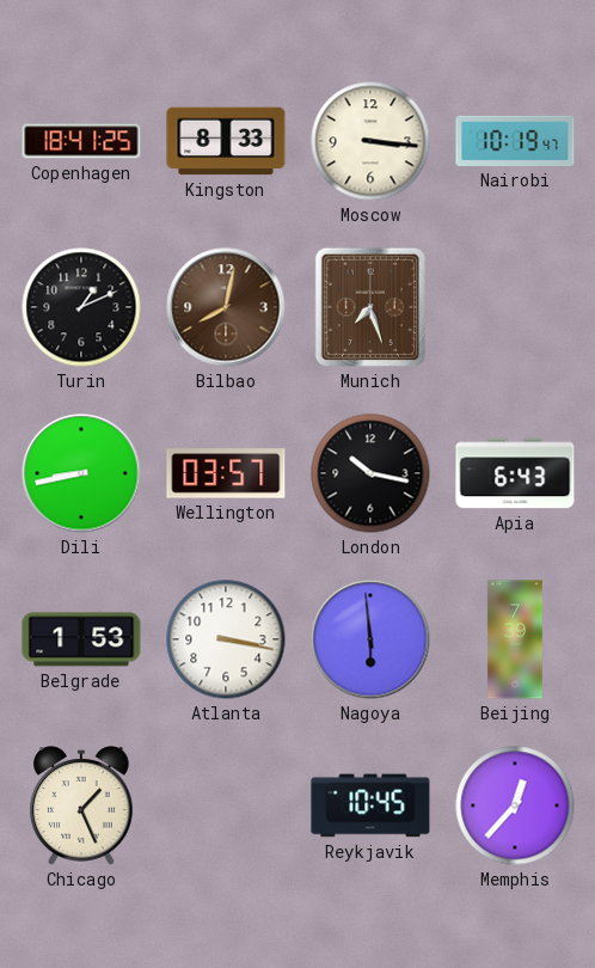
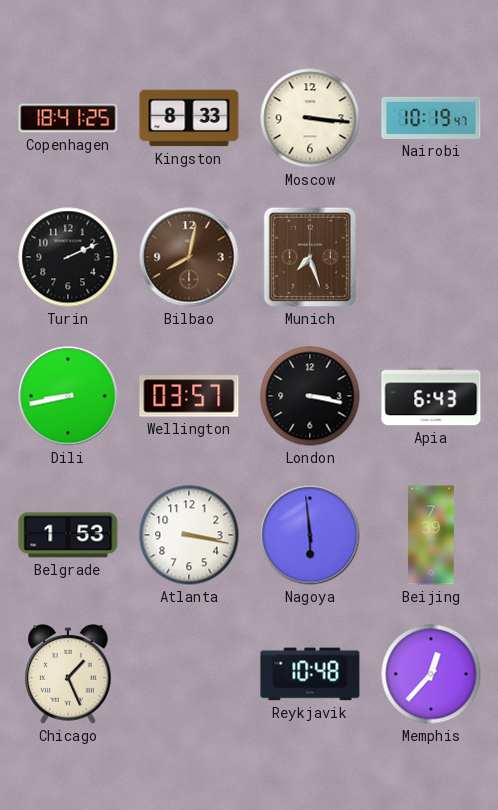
Turin: 1:11 -> 2:11
London: 10:17 -> 3:17
Reykjavik: 10:45 -> 10:48
